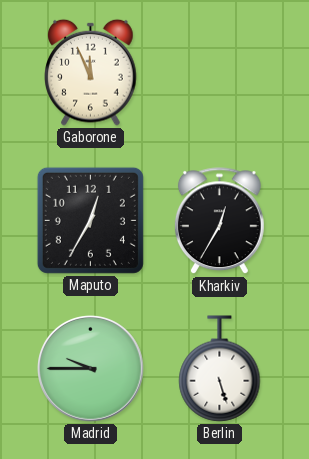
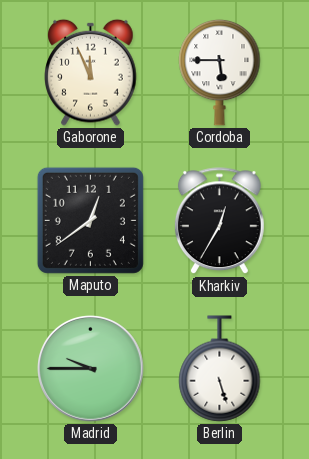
Cordoba: none -> 5:45
Maputo: 12:35 -> 12:39
